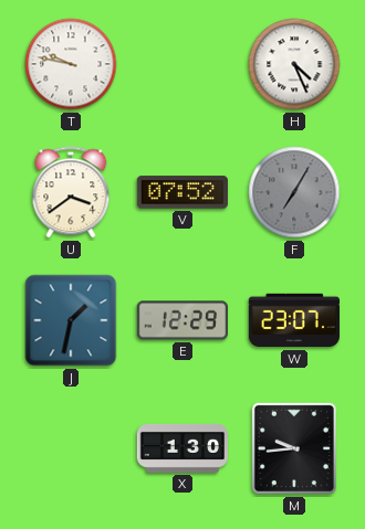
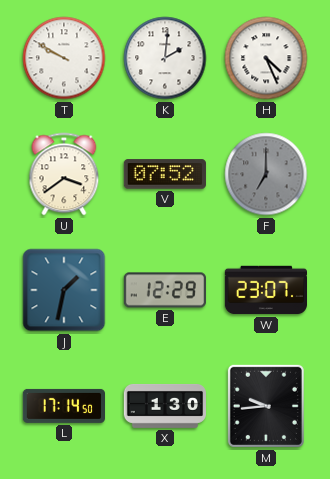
T: 9:47 -> 9:50
K: none -> 2:01
F: 7:05 -> 7:00
L: none -> 17:14
